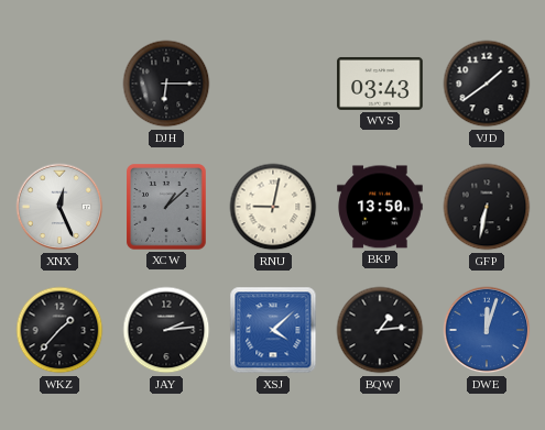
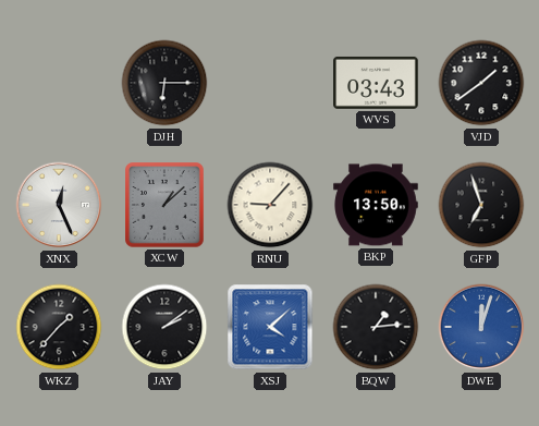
RNU: 9:02 -> 9:07
GFP: 6:32 -> 6:57
JAY: 2:14 -> 2:09
